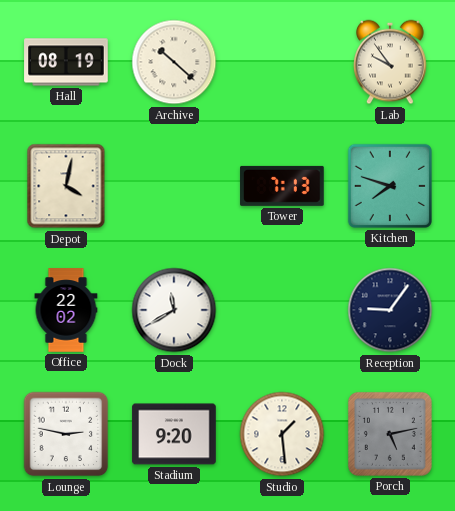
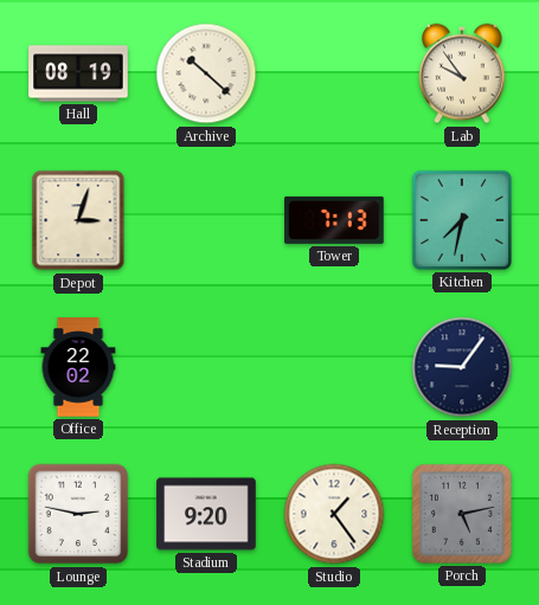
Depot: 4:02 -> 3:03
Kitchen: 7:48 -> 7:32
Dock: 11:40 -> none
Studio: 1:29 -> 1:24
